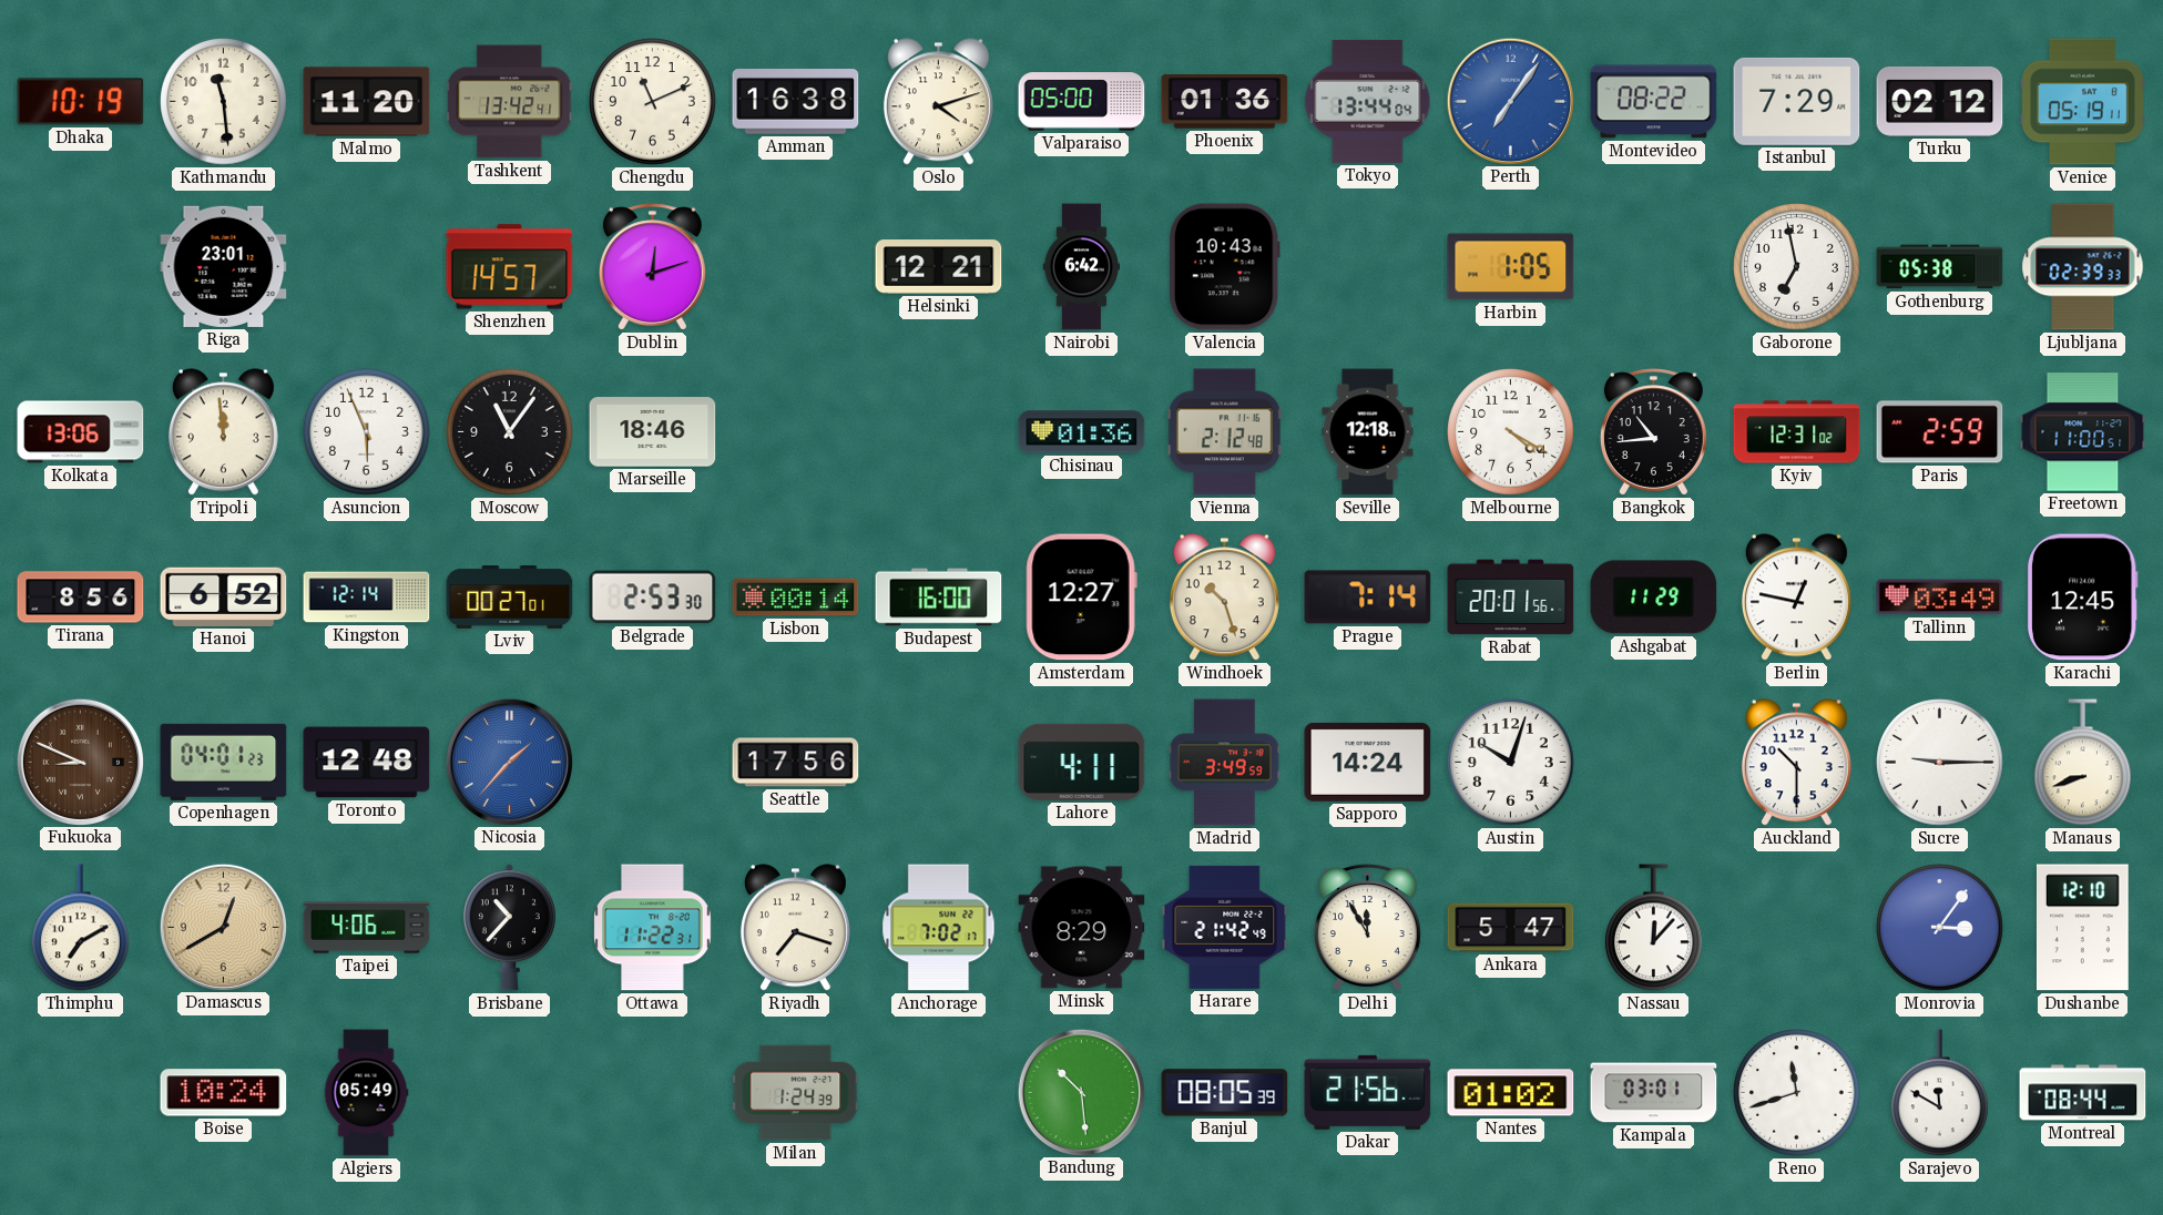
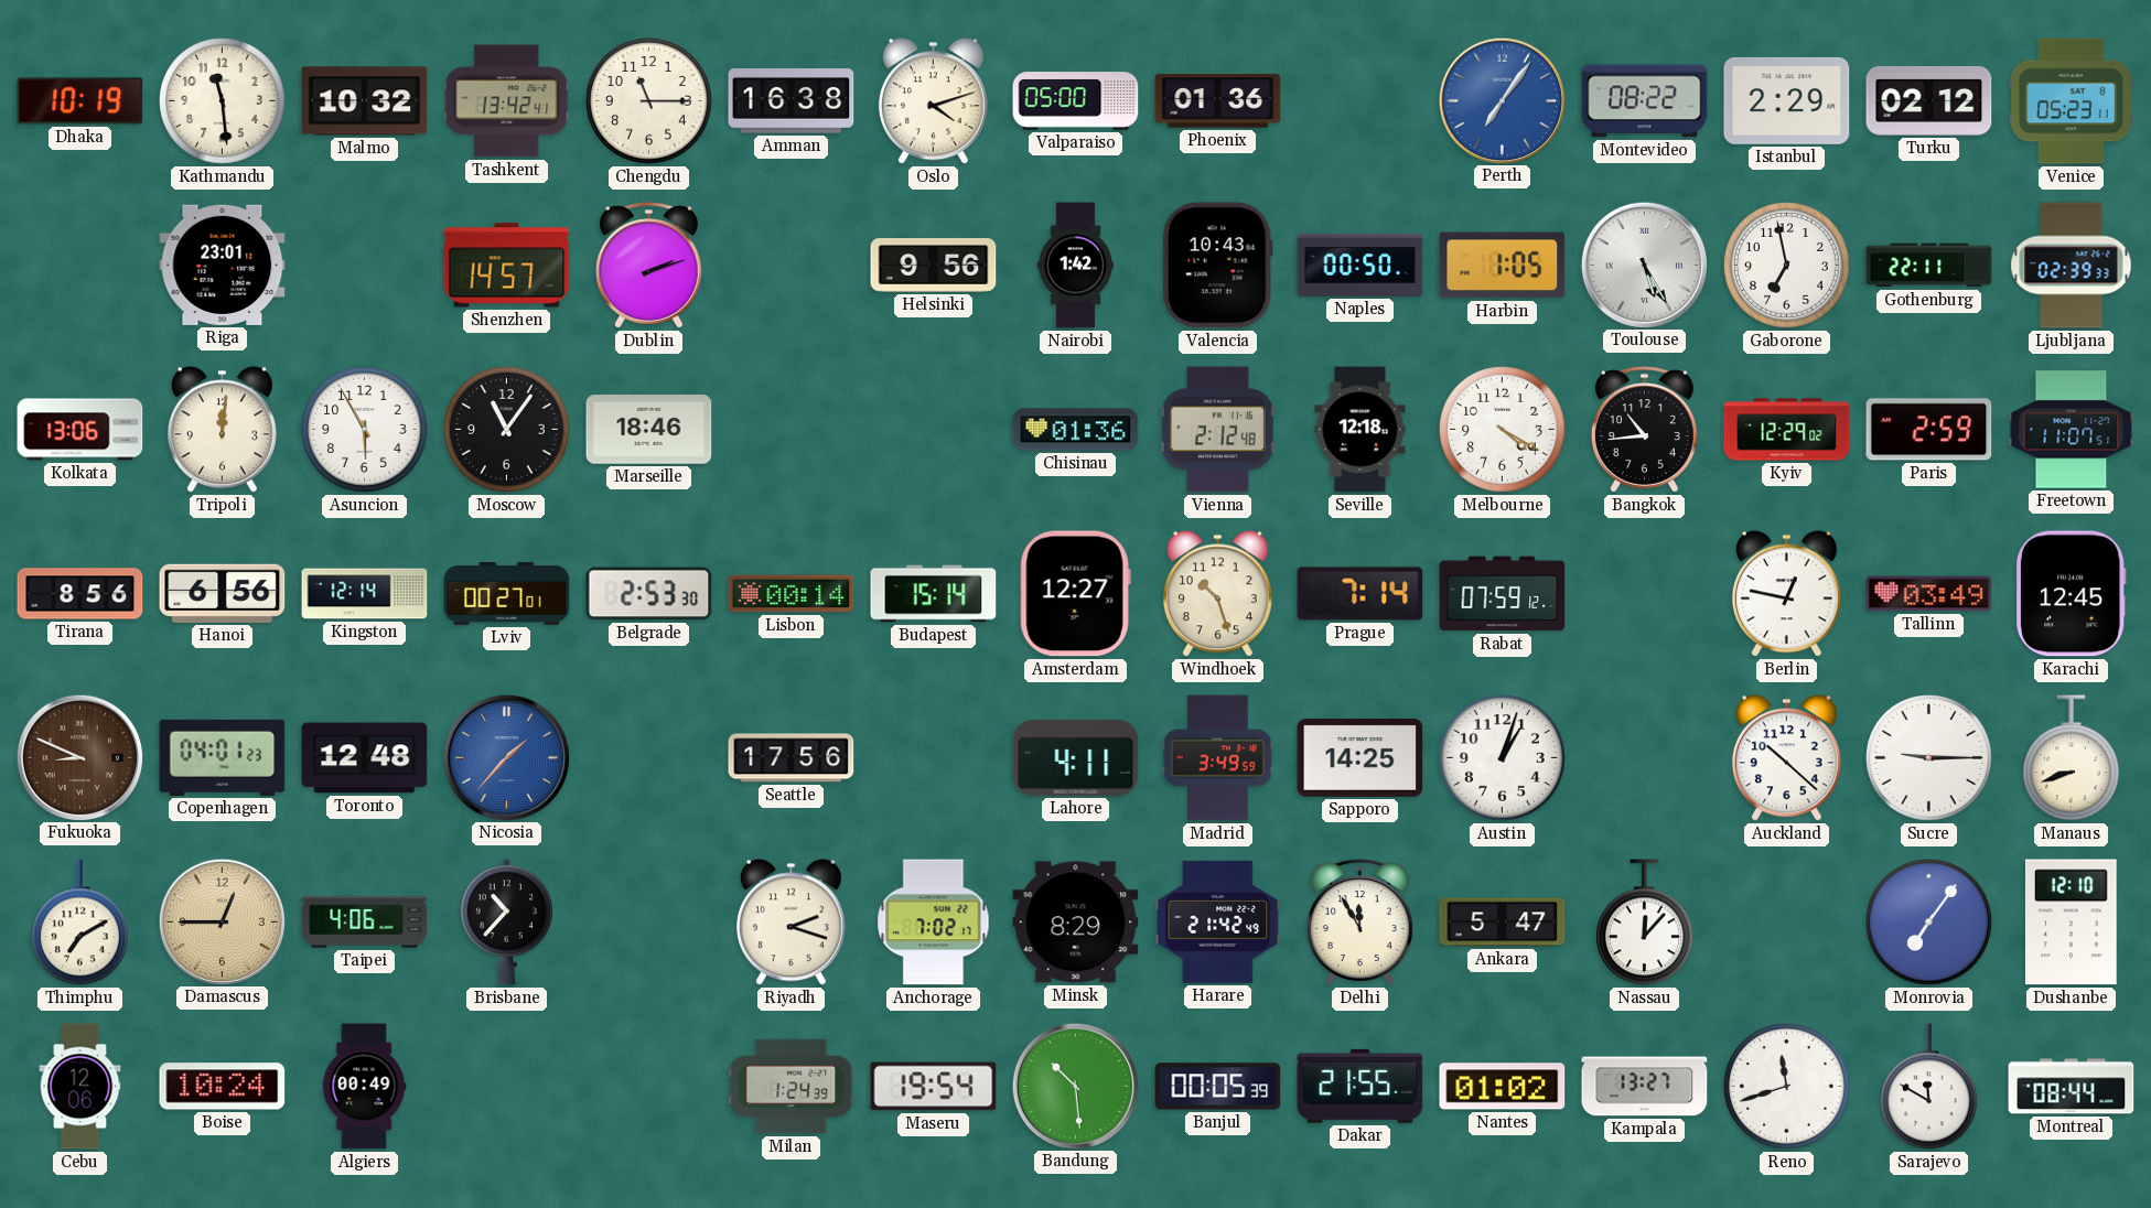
Malmo: 11:20 -> 10:32
Chengdu: 11:11 -> 11:15
Tokyo: 13:44 -> none
Istanbul: 7:29 -> 2:29
Venice: 05:19 -> 05:23
Dublin: 12:12 -> 2:12
Helsinki: 12:21 -> 9:56
Nairobi: 6:42 -> 1:42
Naples: none -> 00:50
Toulouse: none -> 5:25
Gothenburg: 05:38 -> 22:11
Tripoli: 11:59 -> 12:01
Asuncion: 5:56 -> 5:55
Kyiv: 12:31 -> 12:29
Freetown: 11:00 -> 11:07
Hanoi: 6:52 -> 6:56
Budapest: 16:00 -> 15:14
Rabat: 20:01 -> 07:59
Ashgabat: 11:29 -> none
Sapporo: 14:24 -> 14:25
Austin: 10:03 -> 1:03
Auckland: 10:30 -> 10:22
Damascus: 12:40 -> 12:45
Ottawa: 11:22 -> none
Riyadh: 7:18 -> 2:18
Monrovia: 3:06 -> 7:06
Cebu: none -> 12:06
Algiers: 05:49 -> 00:49
Maseru: none -> 19:54
Banjul: 08:05 -> 00:05
Dakar: 21:56 -> 21:55
Kampala: 03:01 -> 13:27
